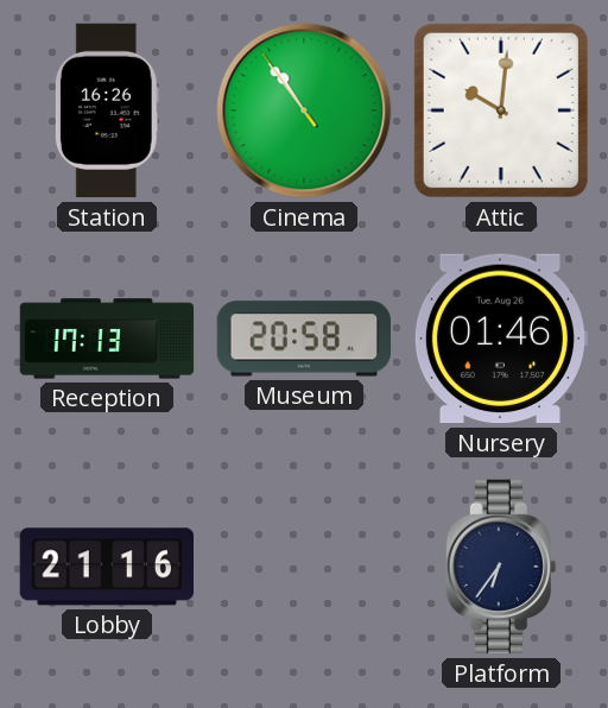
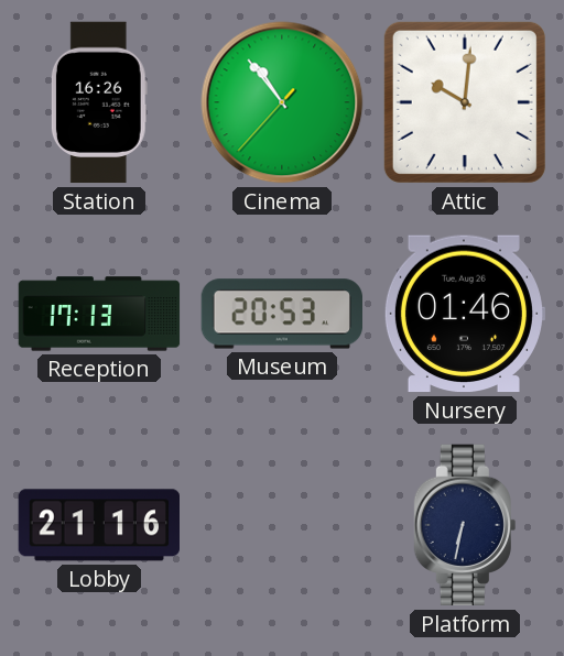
Cinema: 10:53:54 -> 10:53:37
Museum: 20:58 -> 20:53
Platform: 6:36 -> 6:32
